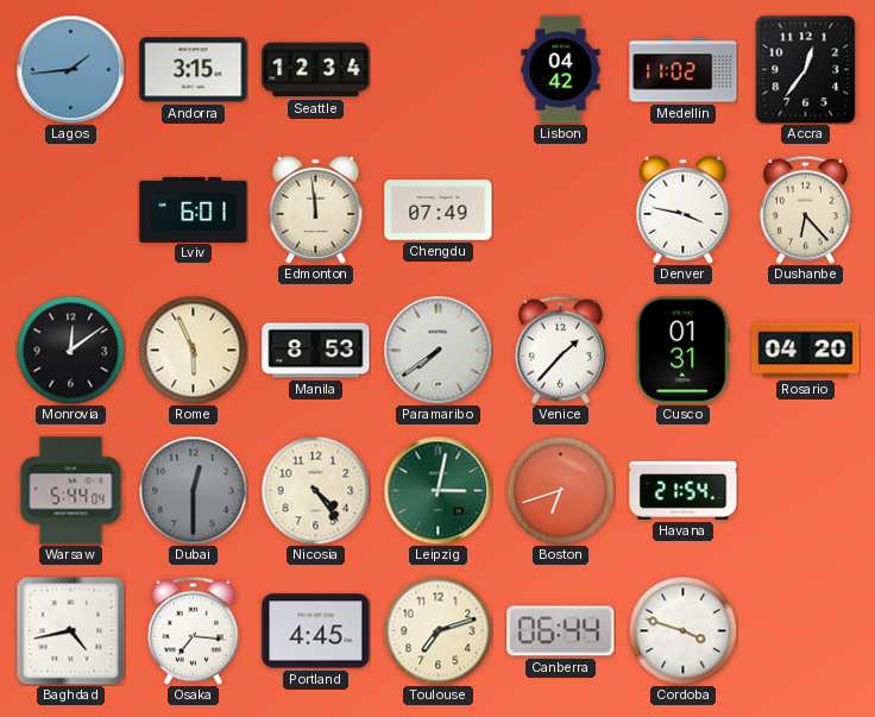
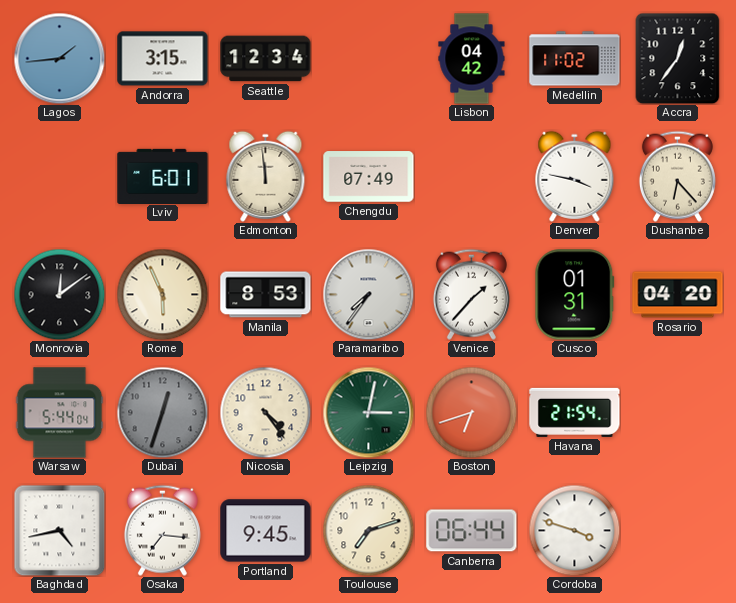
Paramaribo: 7:39 -> 7:36
Dubai: 12:30 -> 12:33
Portland: 4:45 -> 9:45
